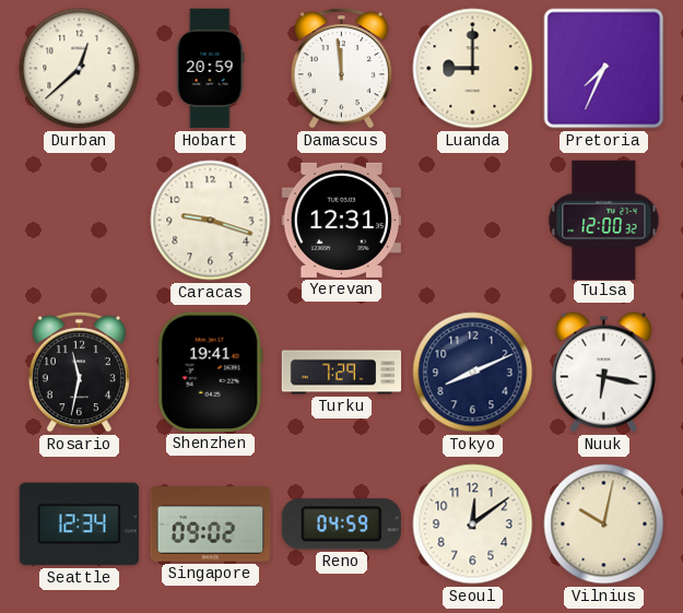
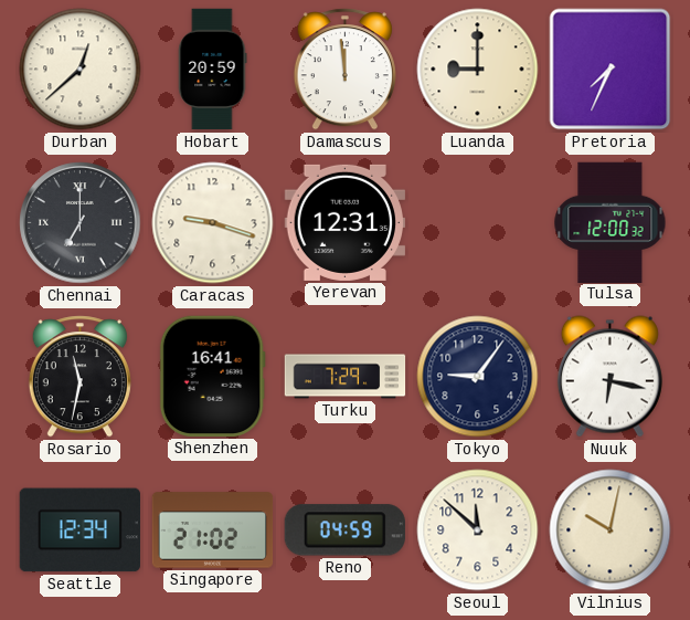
Chennai: none -> 7:00
Shenzhen: 19:41 -> 16:41
Tokyo: 8:11 -> 9:06
Singapore: 09:02 -> 21:02
Seoul: 12:09 -> 11:52
